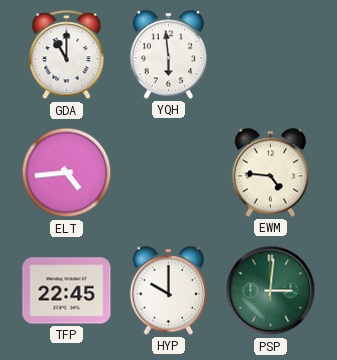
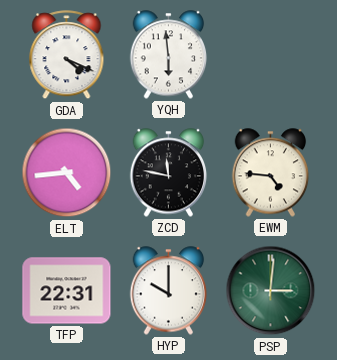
GDA: 11:00 -> 4:19
ZCD: none -> 11:47
TFP: 22:45 -> 22:31
